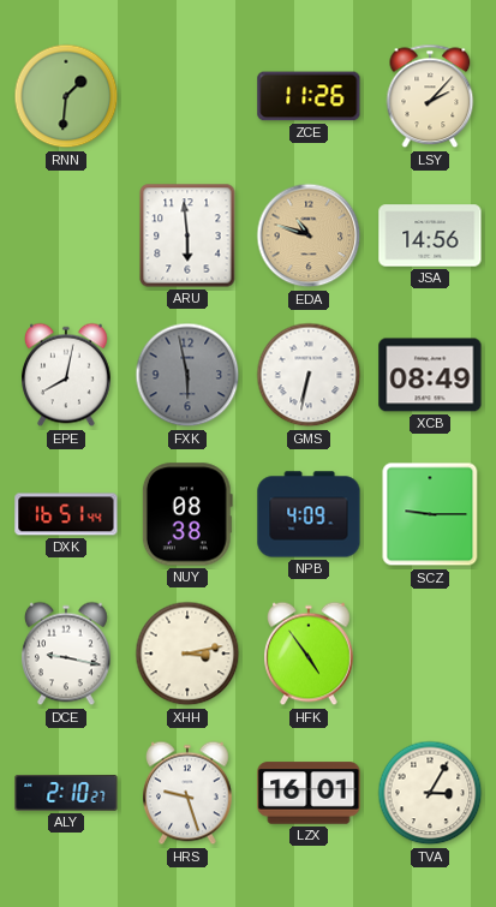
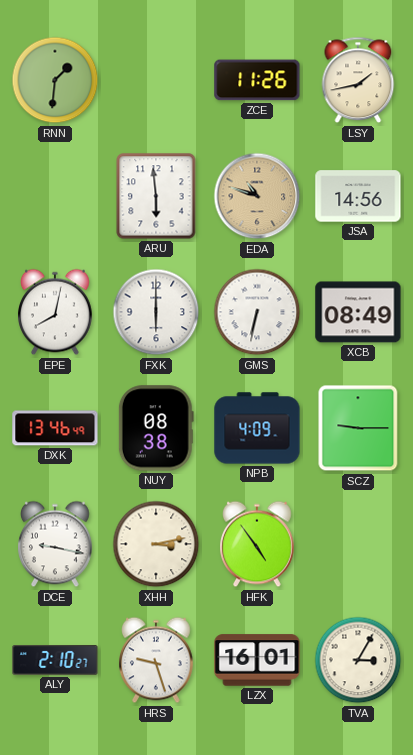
LSY: 2:07 -> 1:43
FXK: 5:58 -> 6:00
FXK dial: grey -> white
DXK: 16:51 -> 13:46
